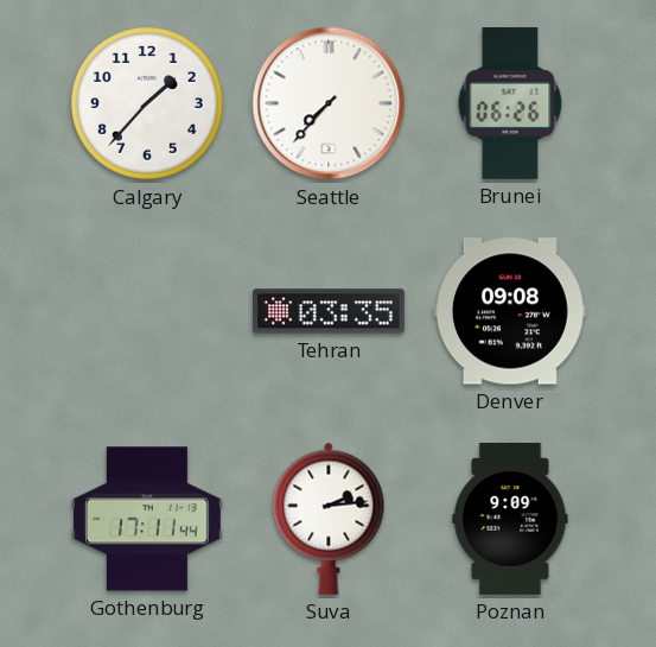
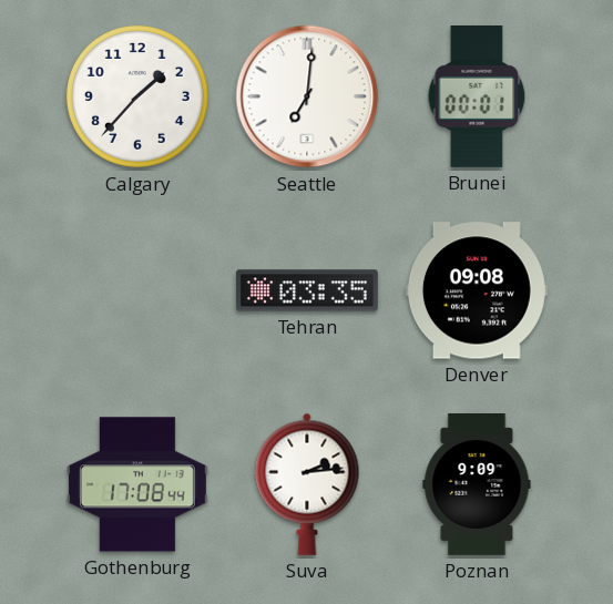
Seattle: 7:37 -> 7:01
Brunei: 06:26 -> 00:01
Gothenburg: 17:11 -> 17:08
